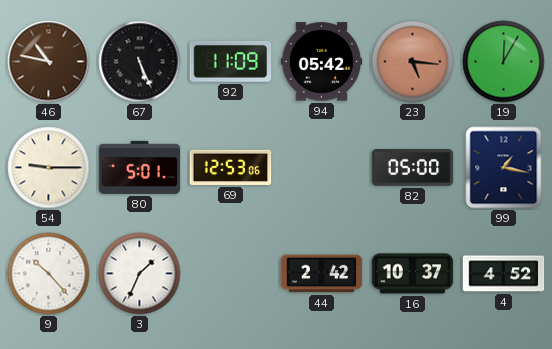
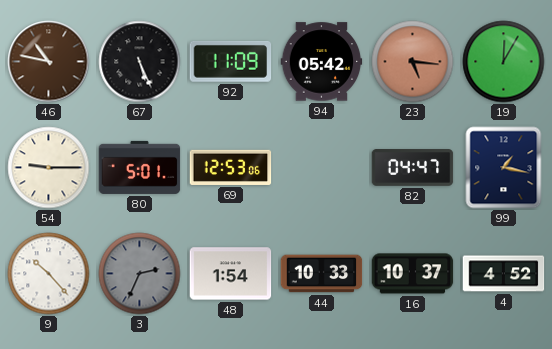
82: 05:00 -> 04:47
3: 1:34 -> 2:34
3 dial: white -> grey
48: none -> 1:54
44: 2:42 -> 10:33
